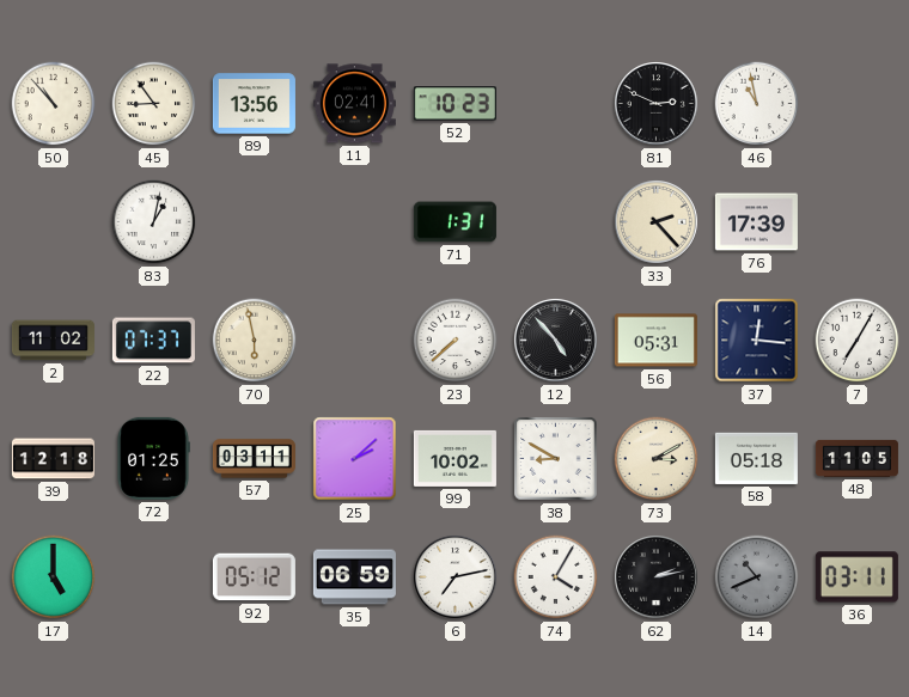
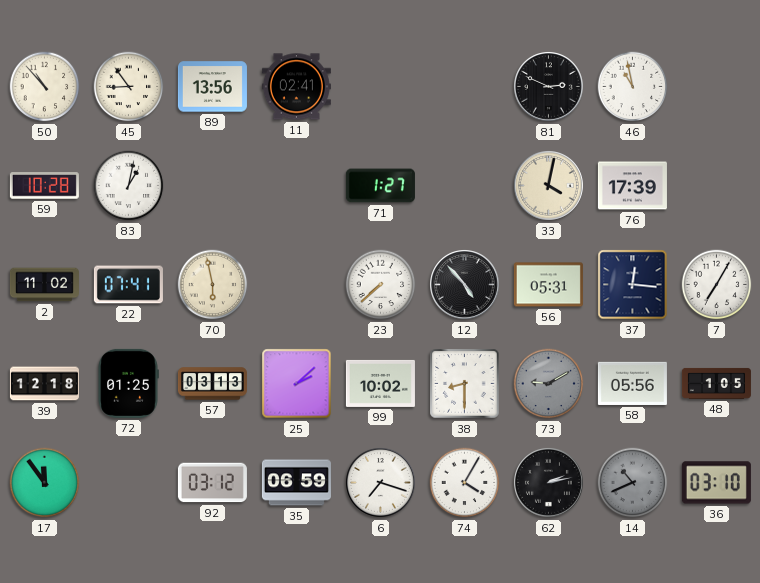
52: 10:23 -> none
59: none -> 10:28
71: 1:31 -> 1:27
33: 2:23 -> 4:02
22: 07:37 -> 07:41
57: 03:11 -> 03:13
38: 8:50 -> 8:30
73: 3:10 -> 9:10
73 dial: cream -> grey
58: 05:18 -> 05:56
48: 11:05 -> 1:05
17: 5:00 -> 11:54
92: 05:12 -> 03:12
6: 7:13 -> 7:18
36: 03:11 -> 03:10
